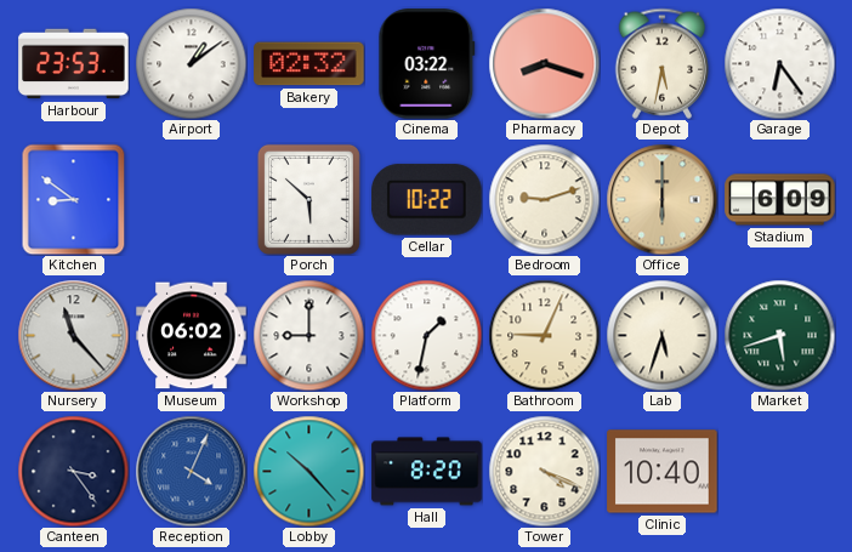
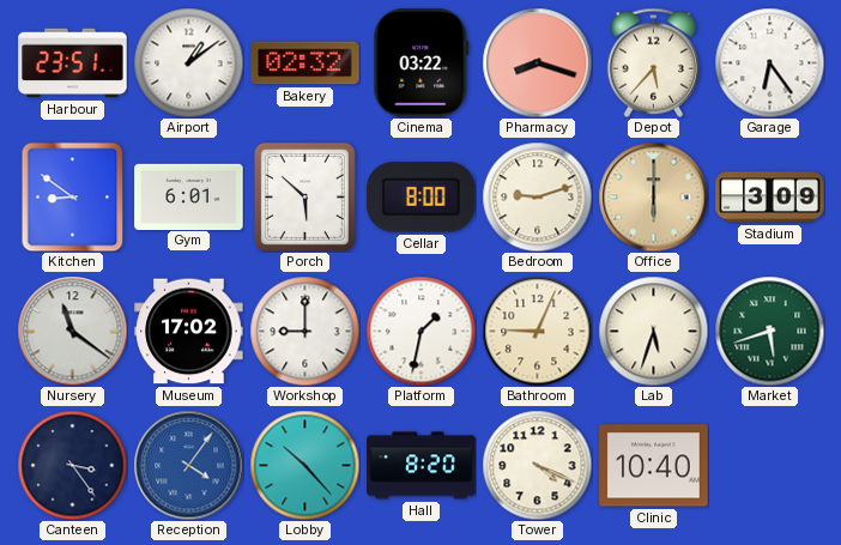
Harbour: 23:53 -> 23:51
Depot: 5:32 -> 5:37
Gym: none -> 6:01
Cellar: 10:22 -> 8:00
Stadium: 6:09 -> 3:09
Nursery: 11:23 -> 11:21
Museum: 06:02 -> 17:02
Reception: 4:04 -> 4:06
